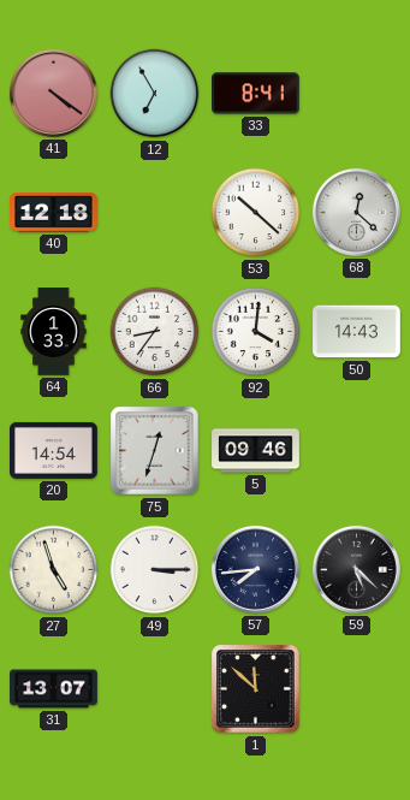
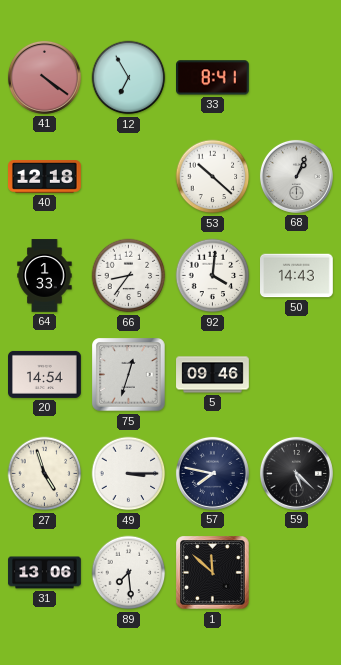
68: 12:22 -> 1:04
57: 7:44 -> 7:47
31: 13:07 -> 13:06
89: none -> 7:29
